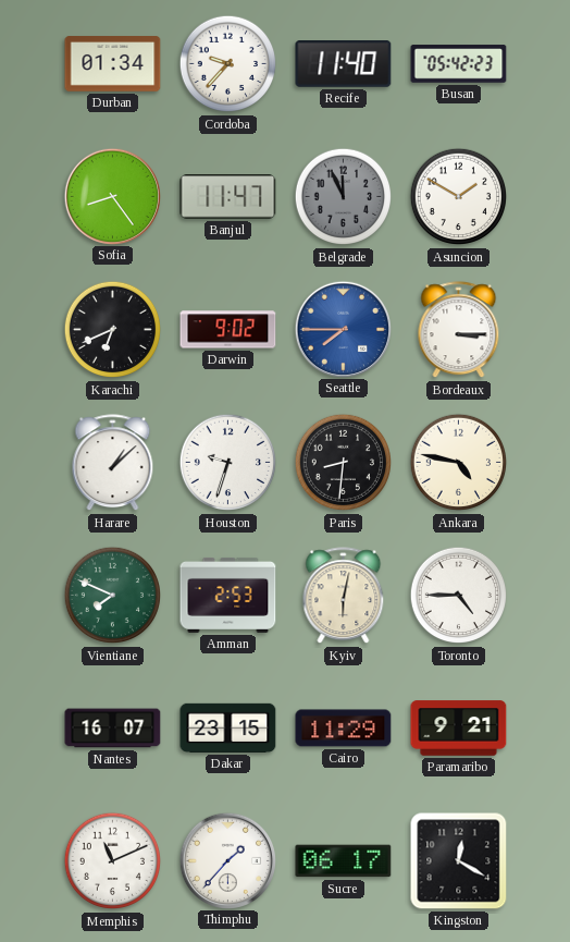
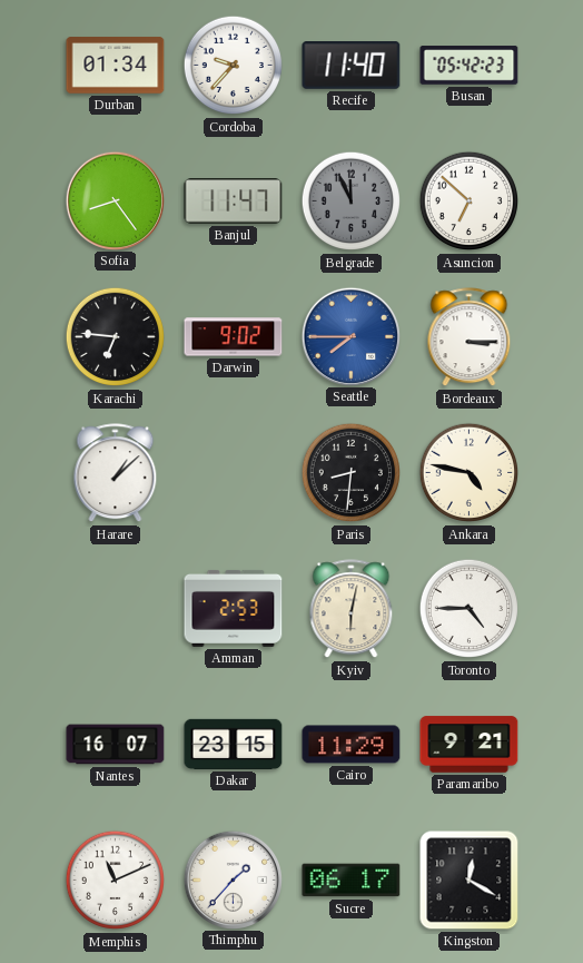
Asuncion: 1:50 -> 6:52
Karachi: 6:41 -> 6:46
Houston: 9:33 -> none
Vientiane: 7:49 -> none
